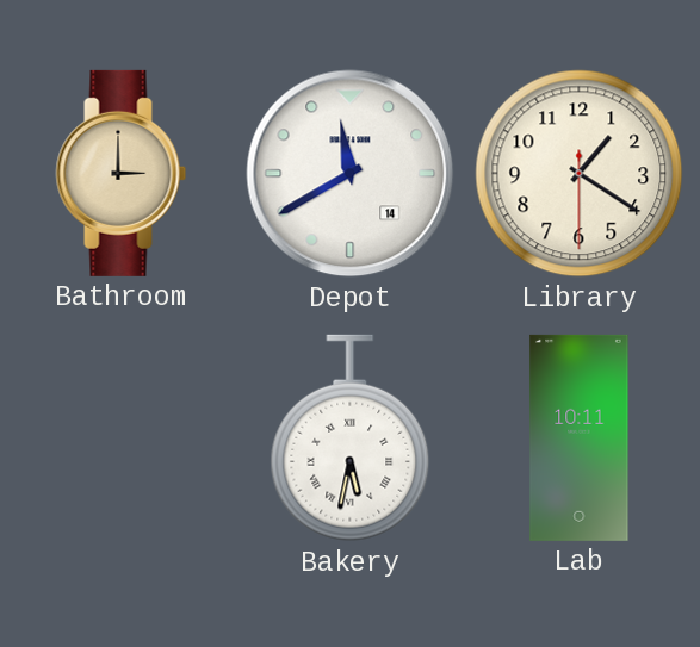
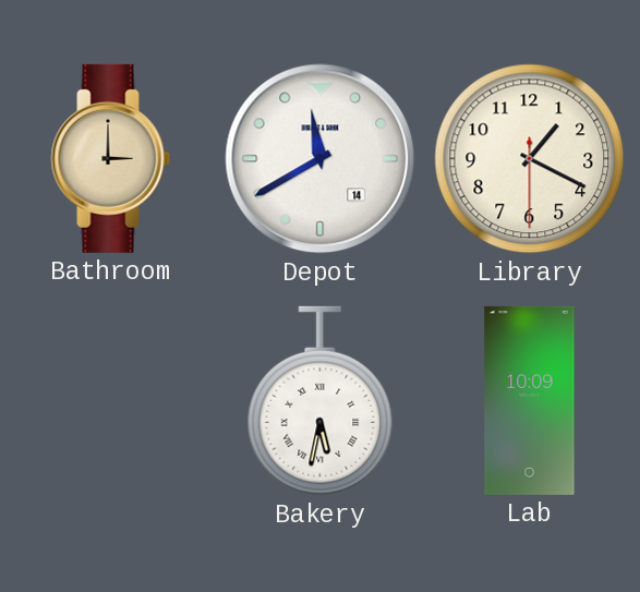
Library: 1:20 -> 1:19
Lab: 10:11 -> 10:09
